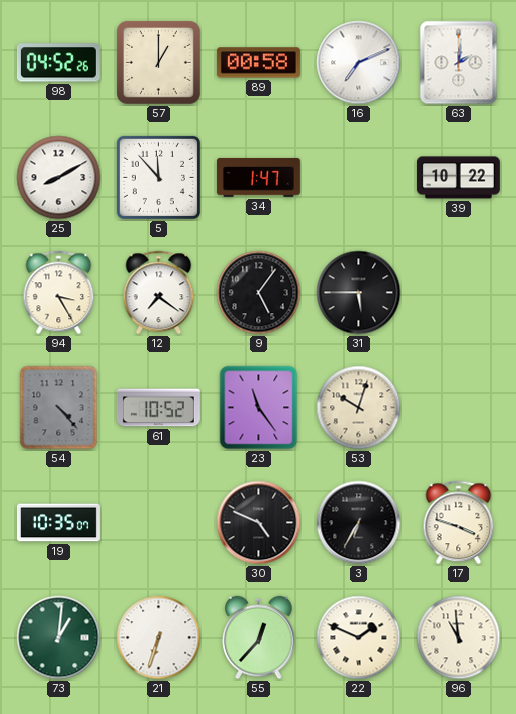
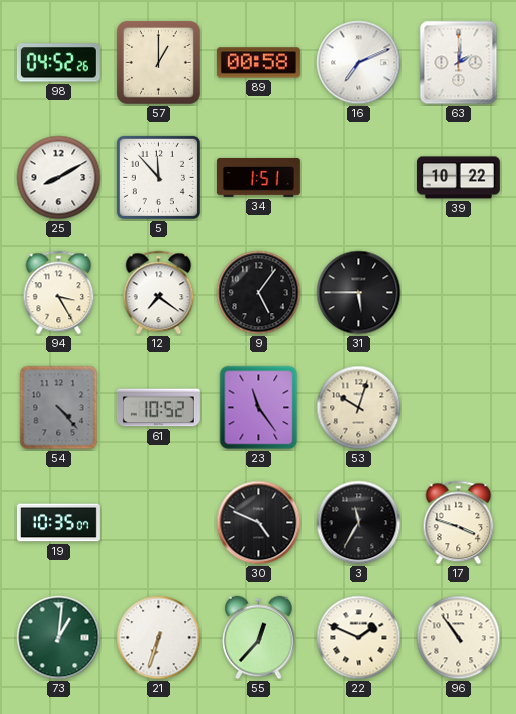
34: 1:47 -> 1:51
3: 6:35 -> 11:35
96: 10:59 -> 10:54
